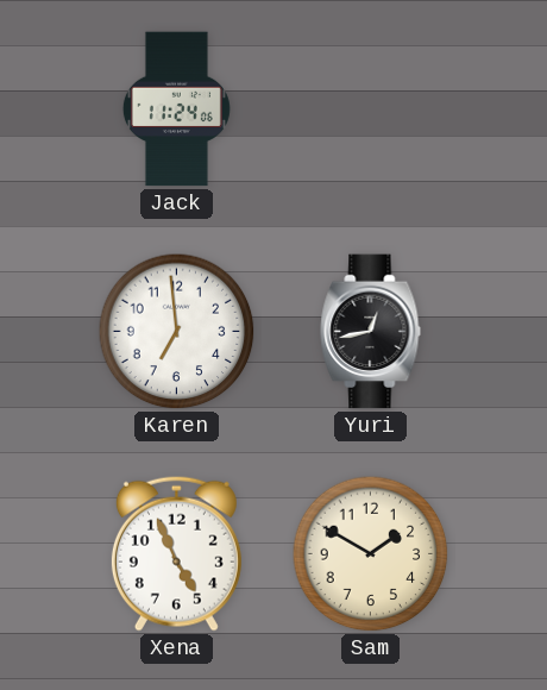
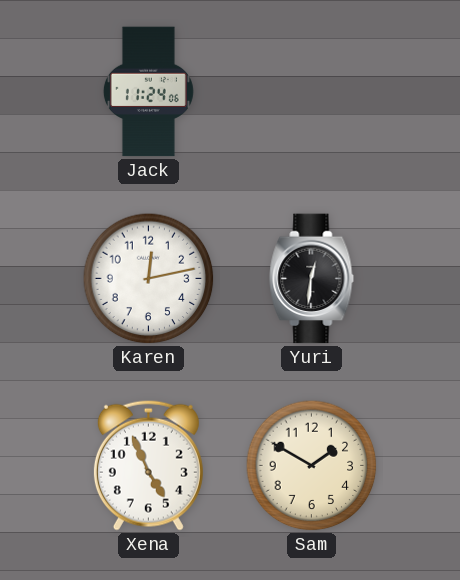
Karen: 6:59 -> 12:13
Yuri: 12:43 -> 12:31
